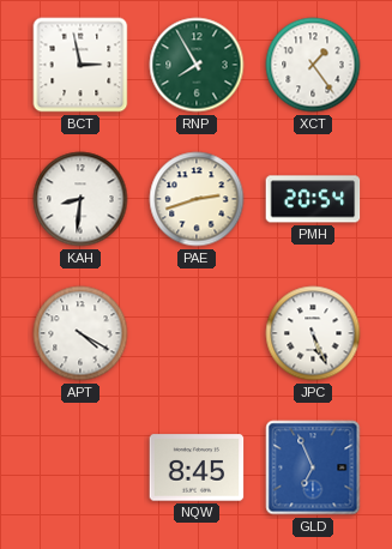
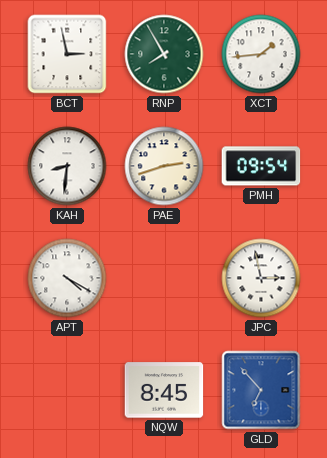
XCT: 1:24 -> 1:44
PMH: 20:54 -> 09:54
JPC: 5:26 -> 2:58
GLD: 6:56 -> 6:53
